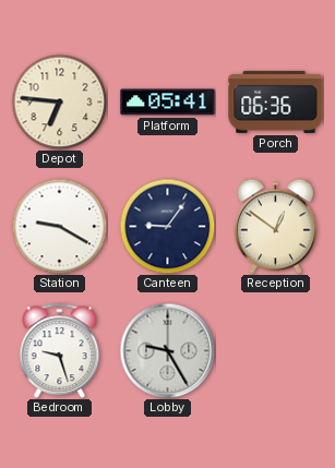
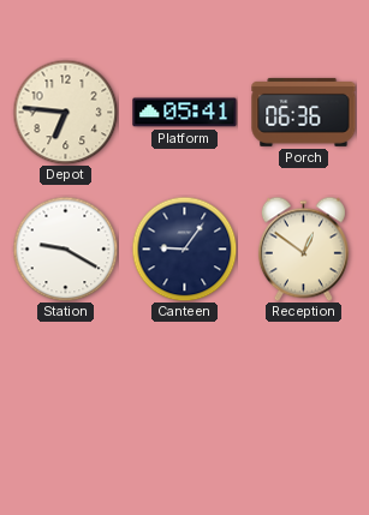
Bedroom: 9:27 -> none
Lobby: 9:25 -> none
